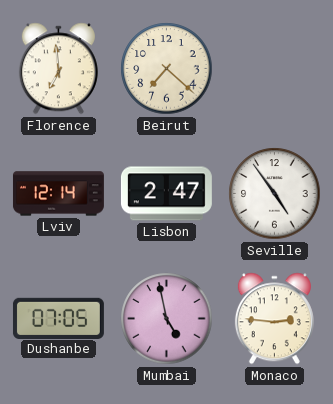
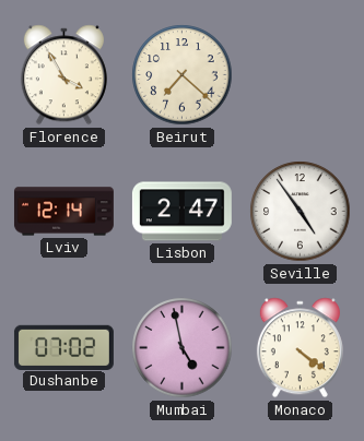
Florence: 6:59 -> 3:55
Dushanbe: 07:05 -> 07:02
Monaco: 2:46 -> 4:21
